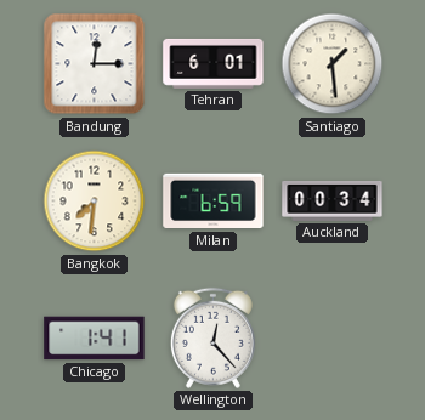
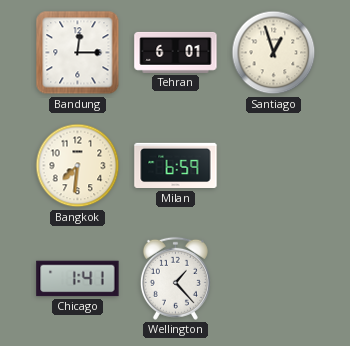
Santiago: 1:29 -> 12:57
Auckland: 00:34 -> none
Wellington: 12:23 -> 1:23
